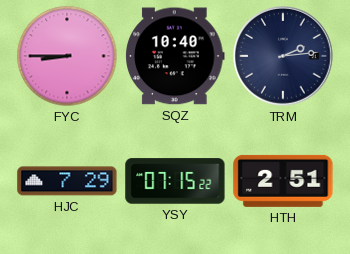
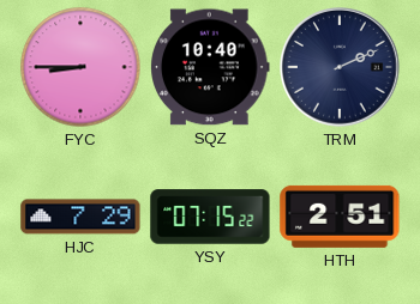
TRM: 2:14 -> 2:11
